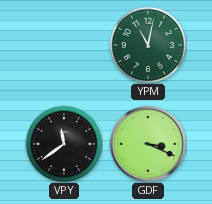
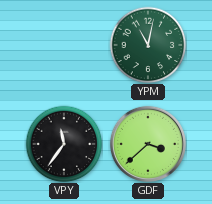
VPY: 11:39 -> 11:36
GDF: 3:19 -> 3:38
